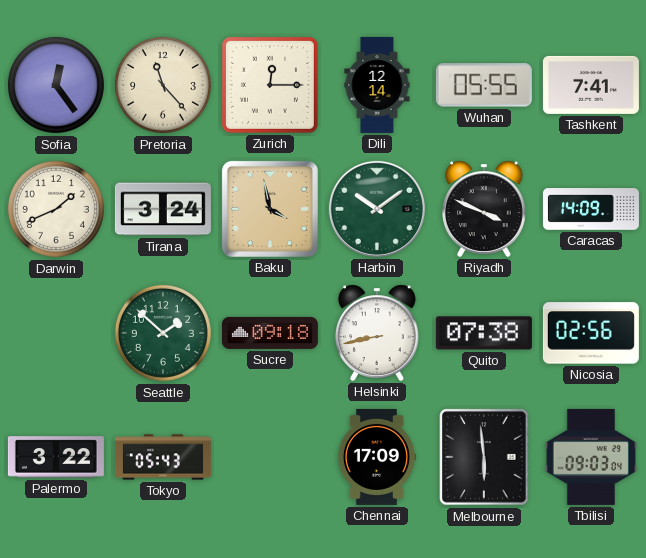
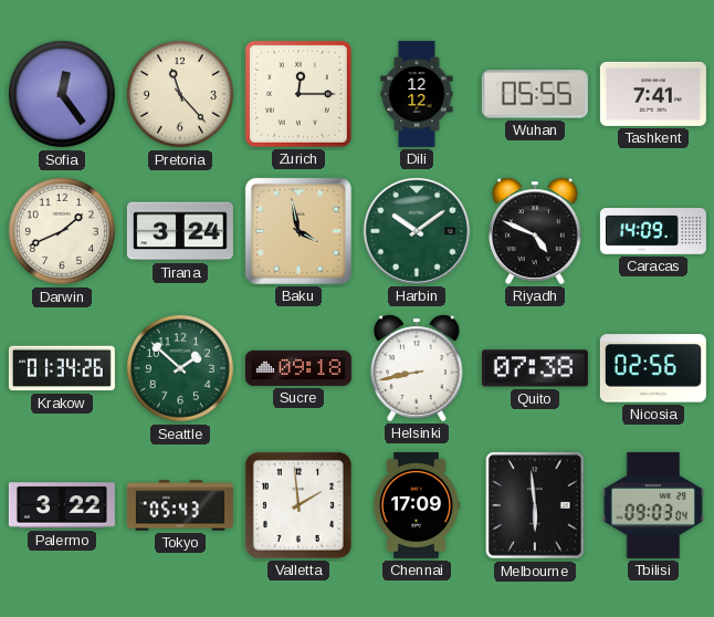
Dili: 12:14 -> 12:12
Riyadh: 3:49 -> 4:49
Krakow: none -> 01:34
Valletta: none -> 1:59
